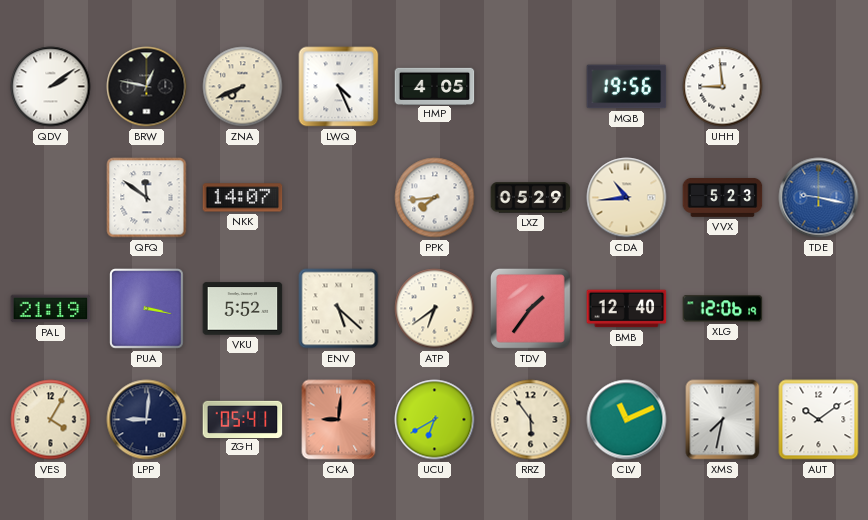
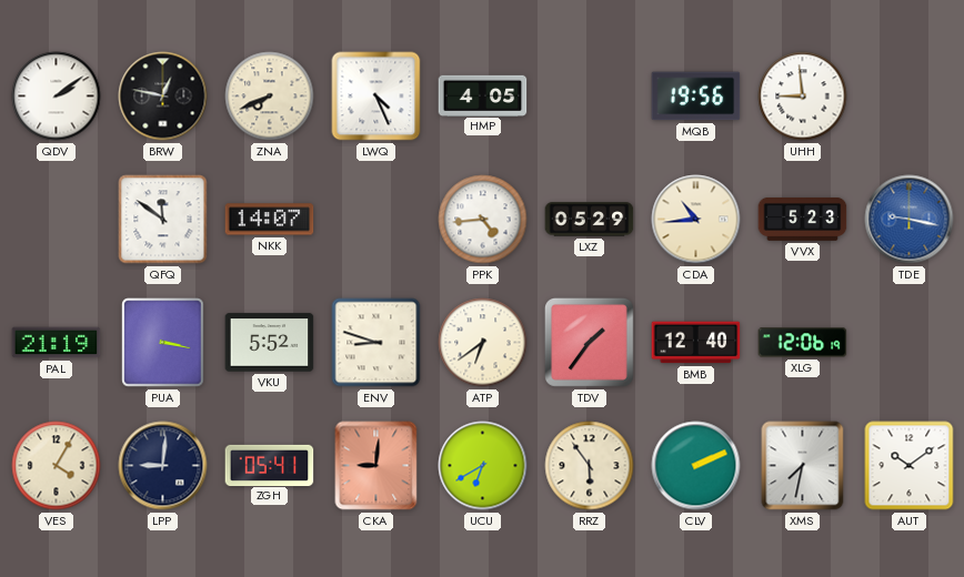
PPK: 7:44 -> 4:44
ENV: 5:22 -> 8:48
CLV: 11:11 -> 2:11
